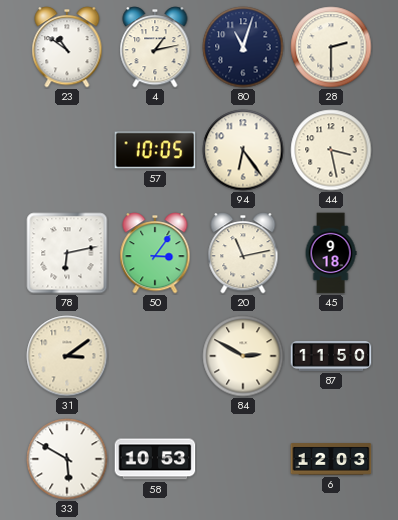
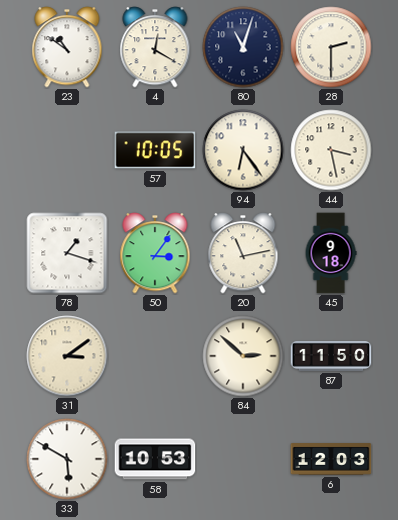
4: 1:13 -> 12:20
78: 6:13 -> 1:18
84: 2:50 -> 2:52
